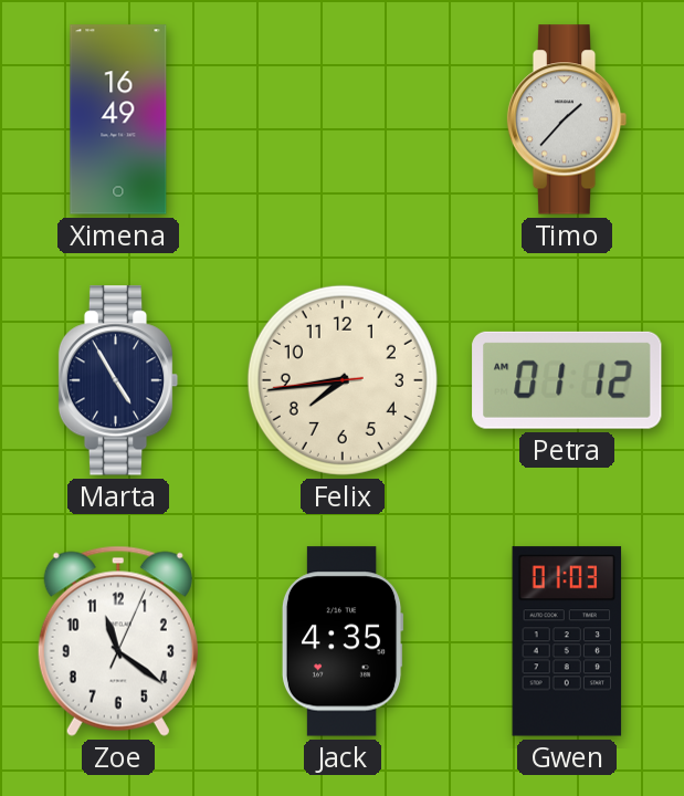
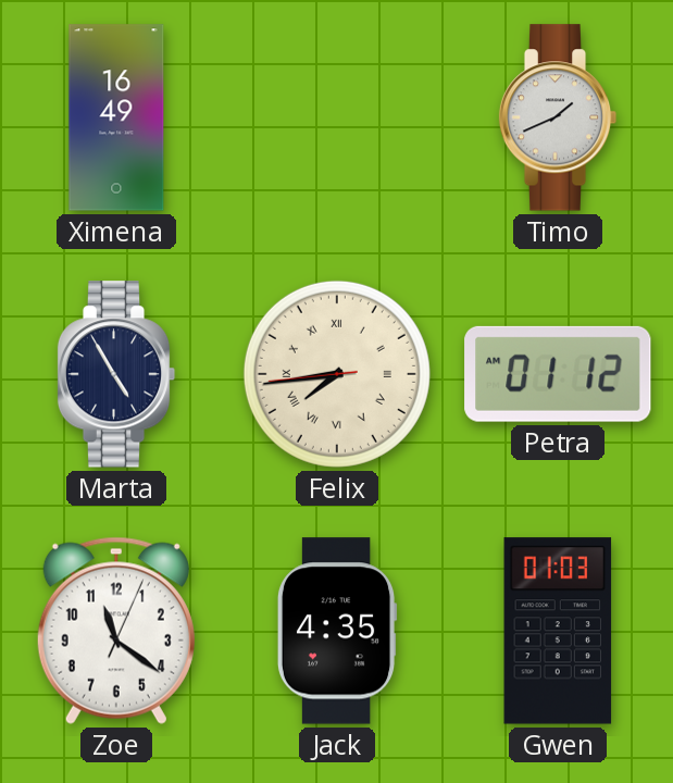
Timo: 1:37 -> 1:41
Felix numerals: Arabic -> Roman
